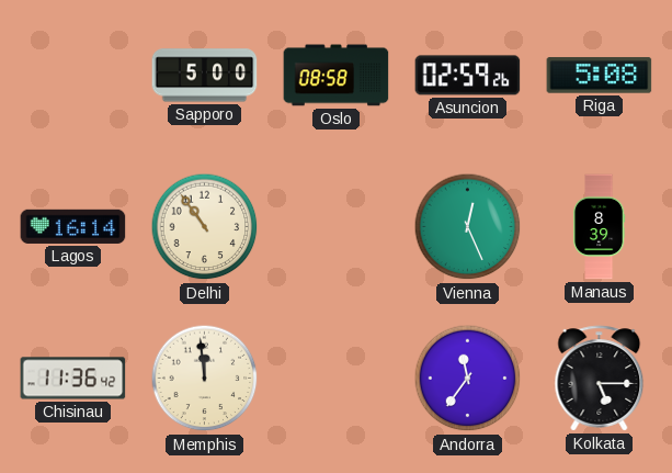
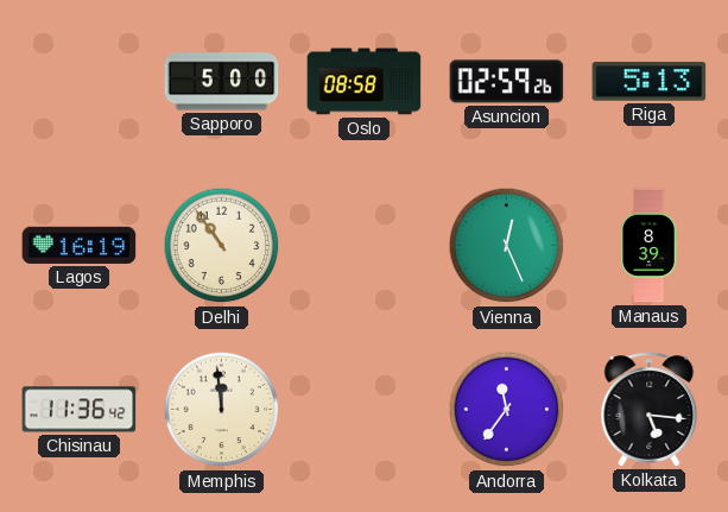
Riga: 5:08 -> 5:13
Lagos: 16:14 -> 16:19
Kolkata: 5:15 -> 5:16
